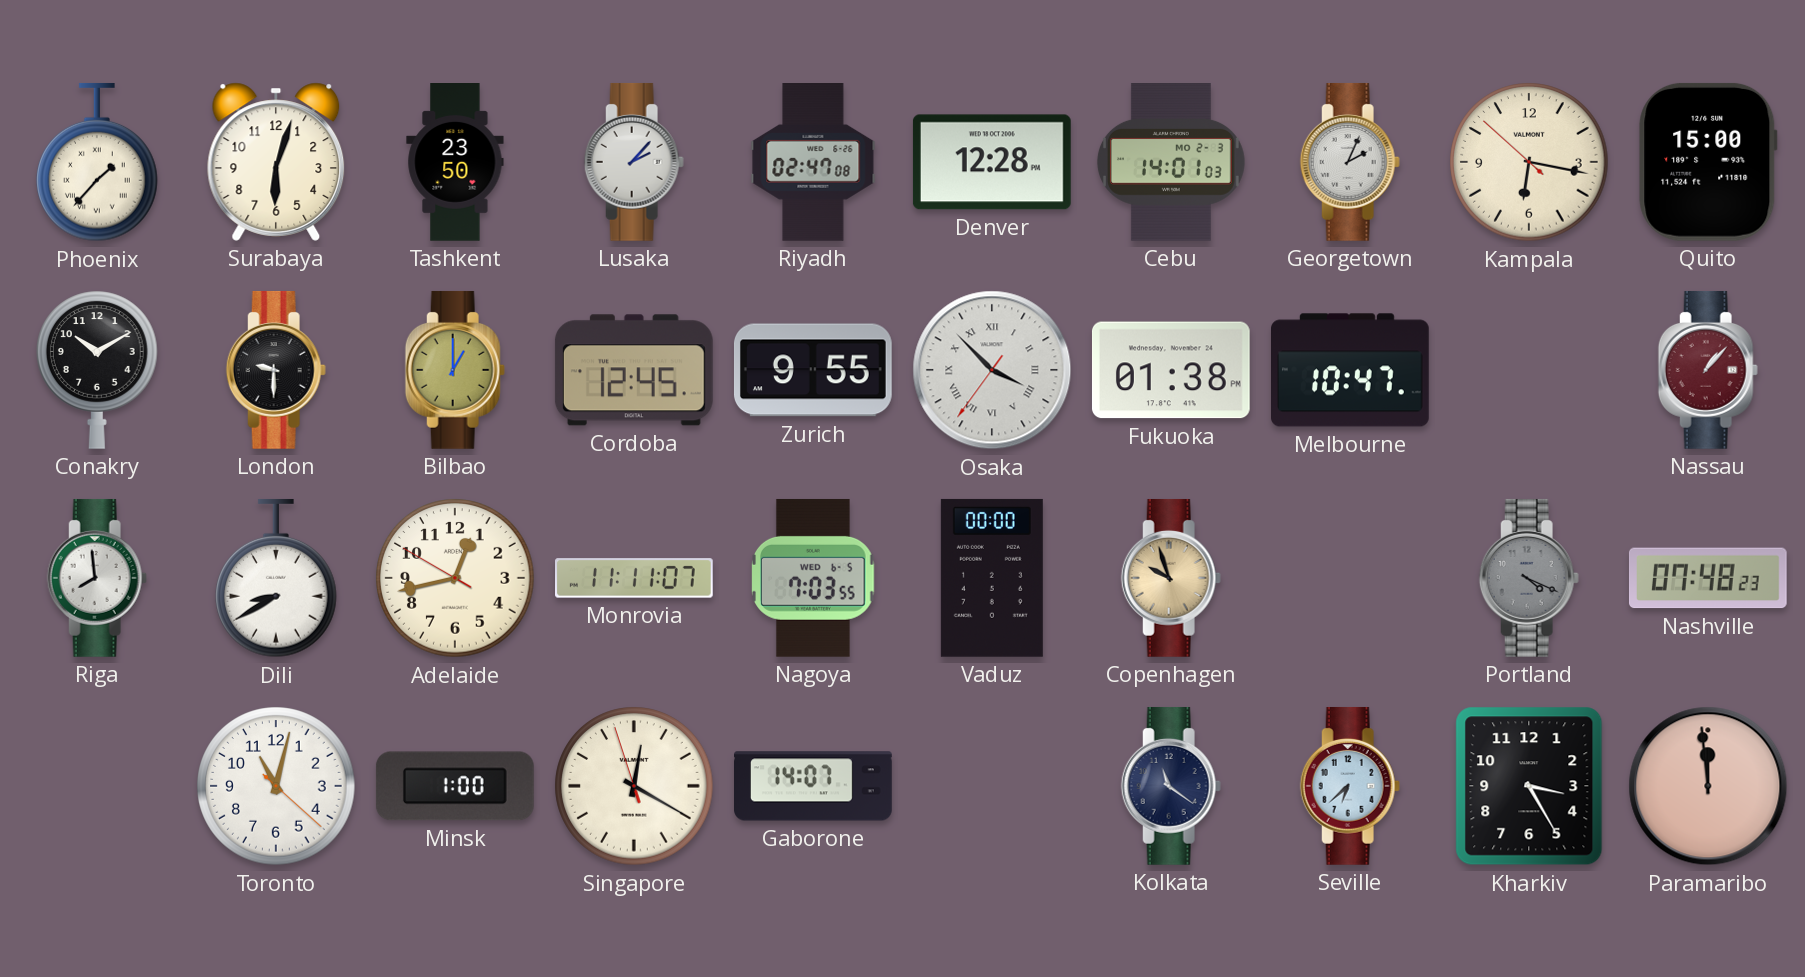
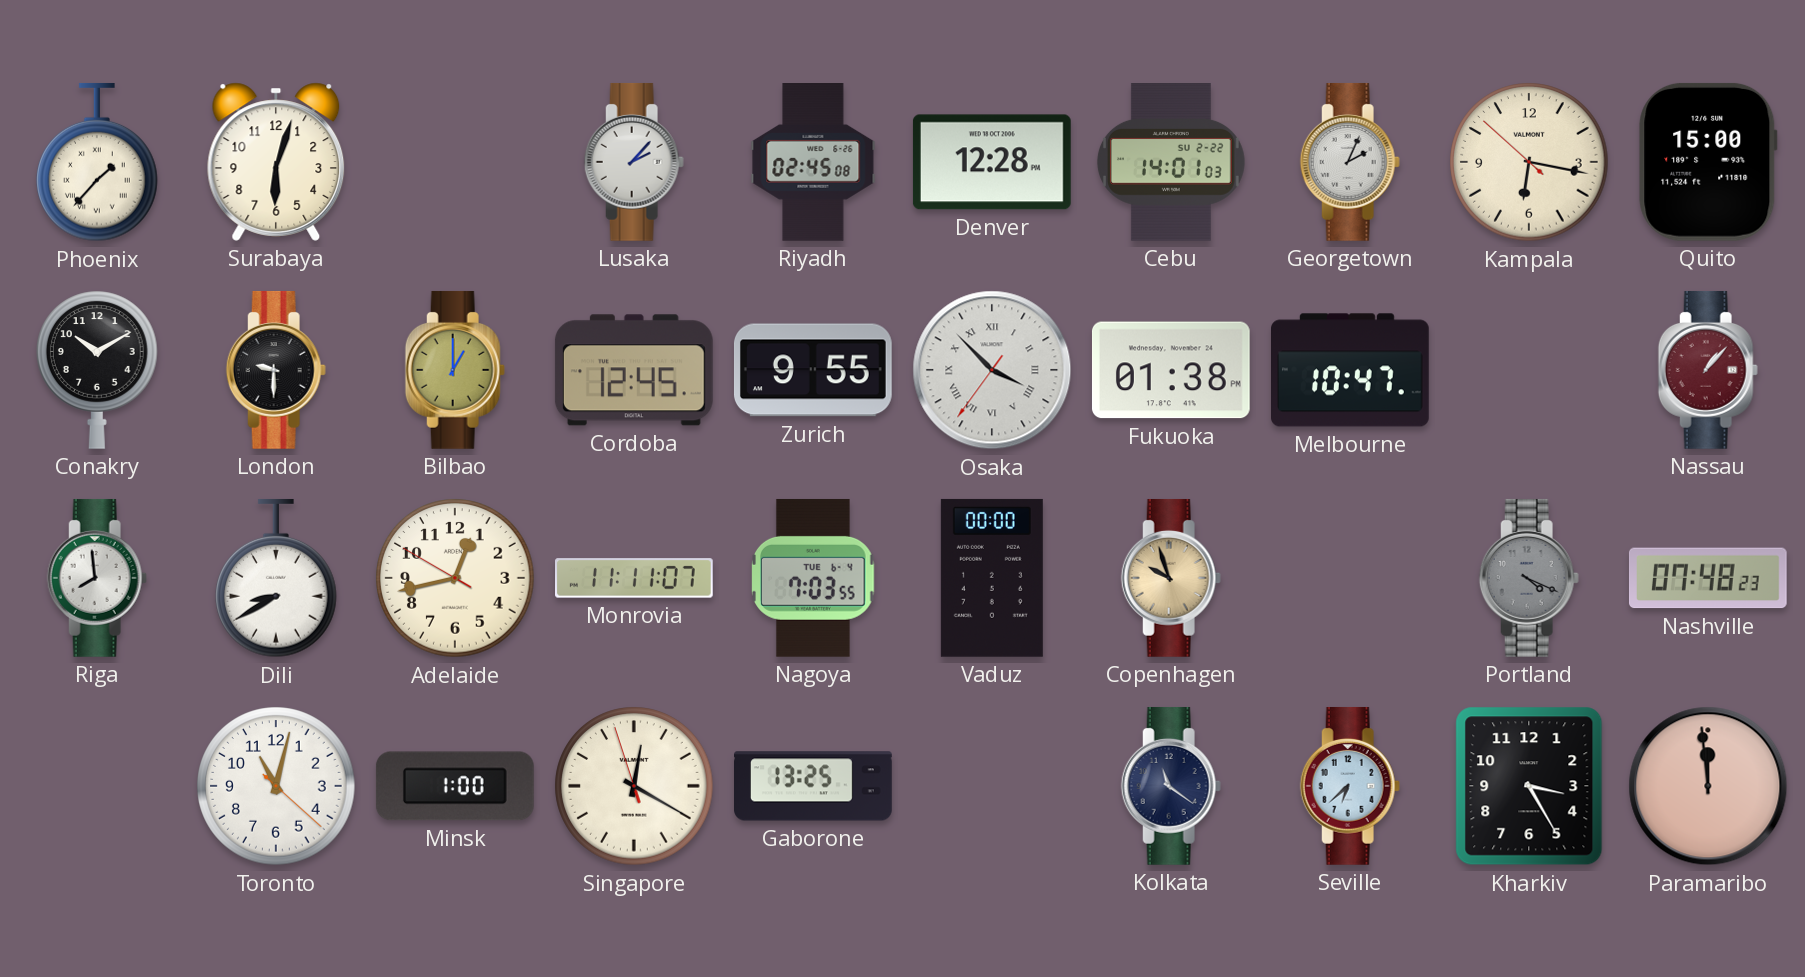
Tashkent: 23:50 -> none
Riyadh: 02:47 -> 02:45
Cebu date: MO 2-3 -> SU 2-22
Nagoya date: WED 6-5 -> TUE 6-4
Gaborone: 14:07 -> 13:25
